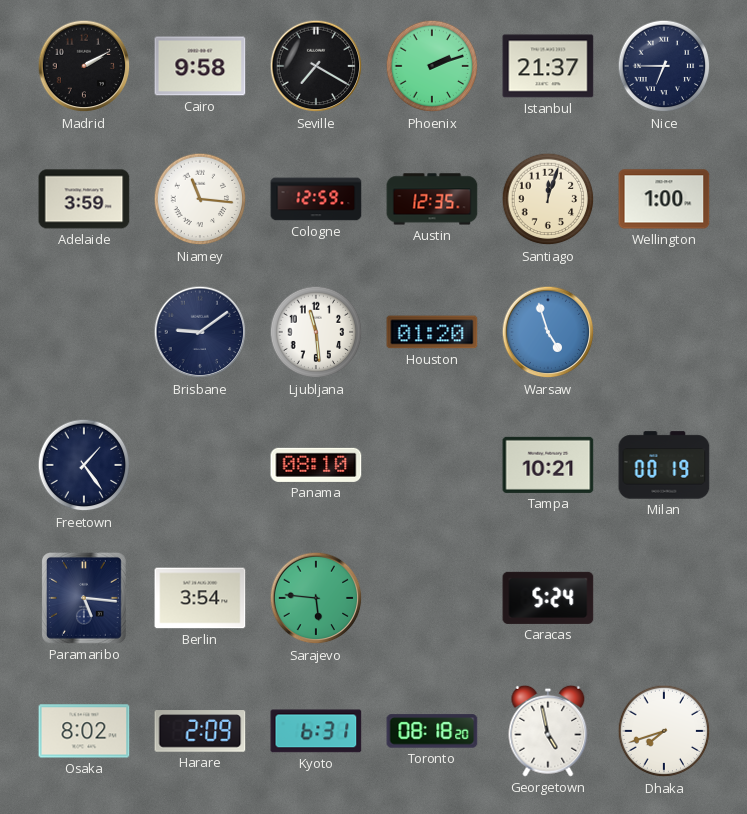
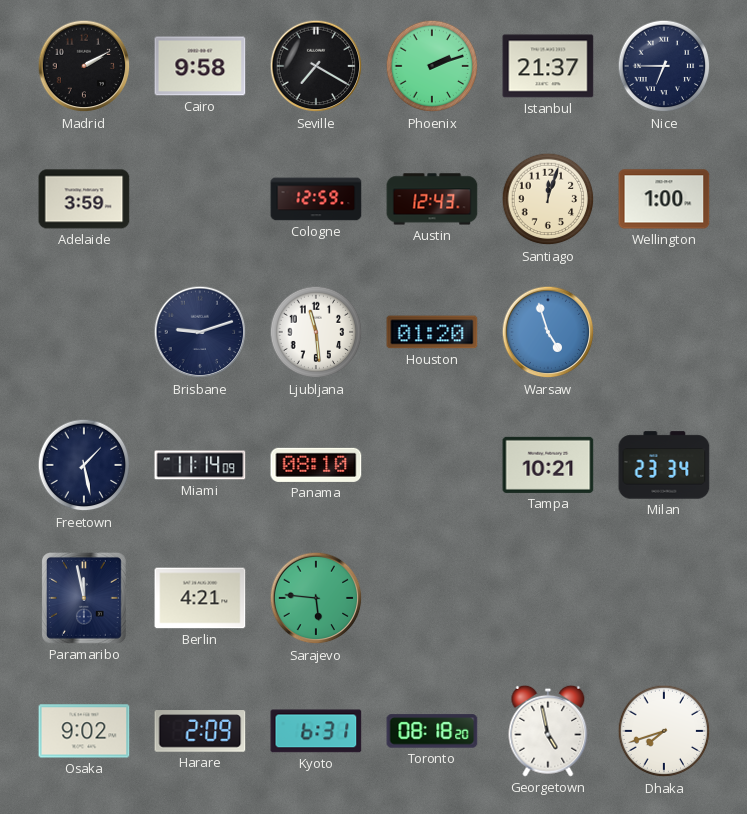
Niamey: 11:16 -> none
Austin: 12:35 -> 12:43
Brisbane: 9:09 -> 9:12
Freetown: 1:24 -> 1:28
Miami: none -> 11:14
Milan: 00:19 -> 23:34
Paramaribo: 5:16 -> 11:58
Berlin: 3:54 -> 4:21
Caracas: 5:24 -> none
Osaka: 8:02 -> 9:02
